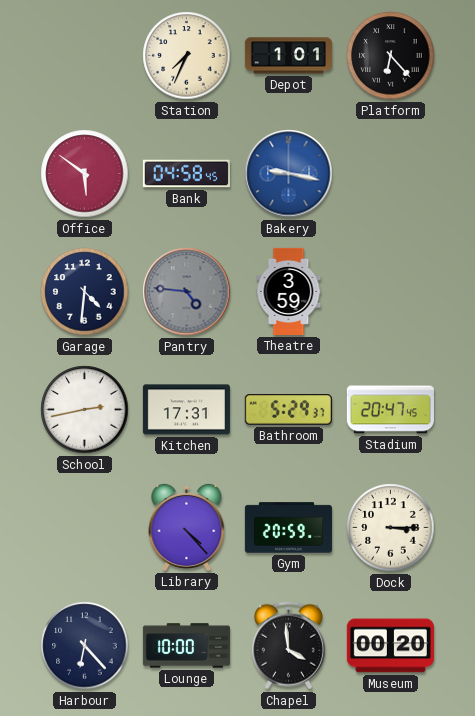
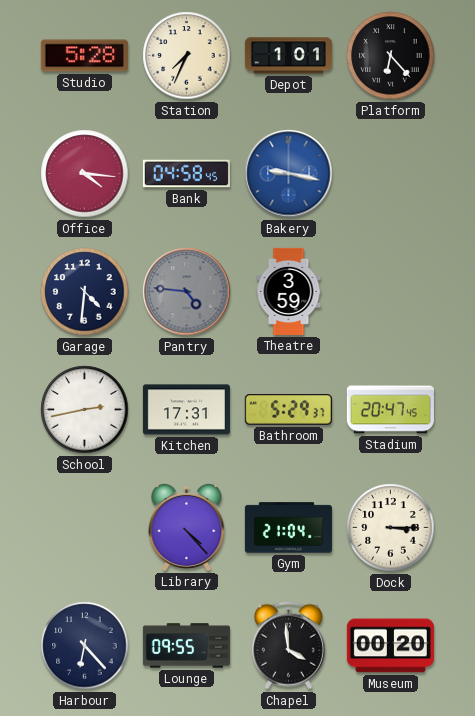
Studio: none -> 5:28
Office: 5:51 -> 4:16
Gym: 20:59 -> 21:04
Lounge: 10:00 -> 09:55
